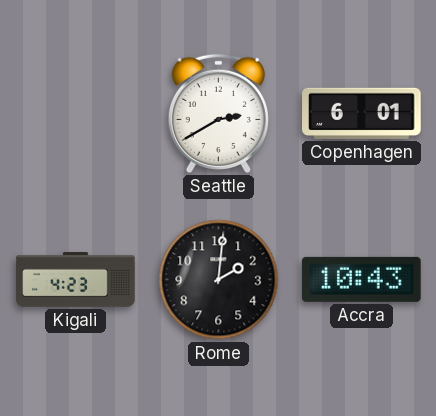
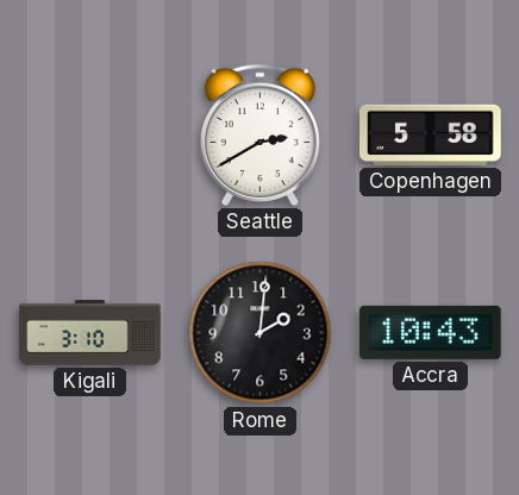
Copenhagen: 6:01 -> 5:58
Kigali: 4:23 -> 3:10
